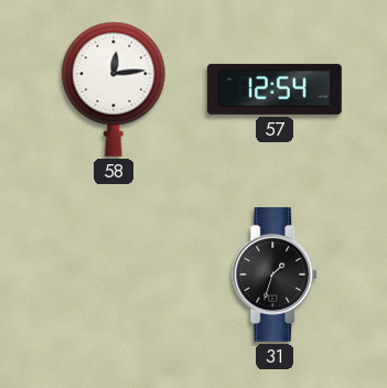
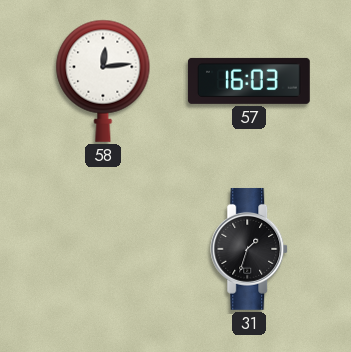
57: 12:54 -> 16:03
